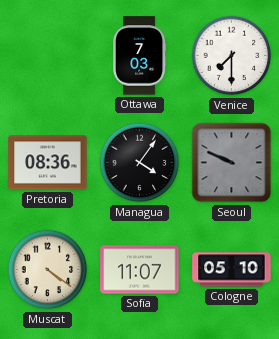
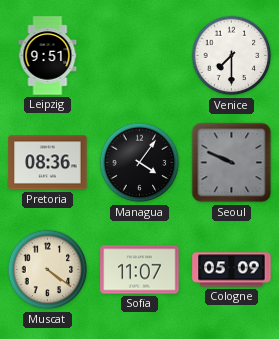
Leipzig: none -> 9:51
Ottawa: 7:03 -> none
Cologne: 05:10 -> 05:09
